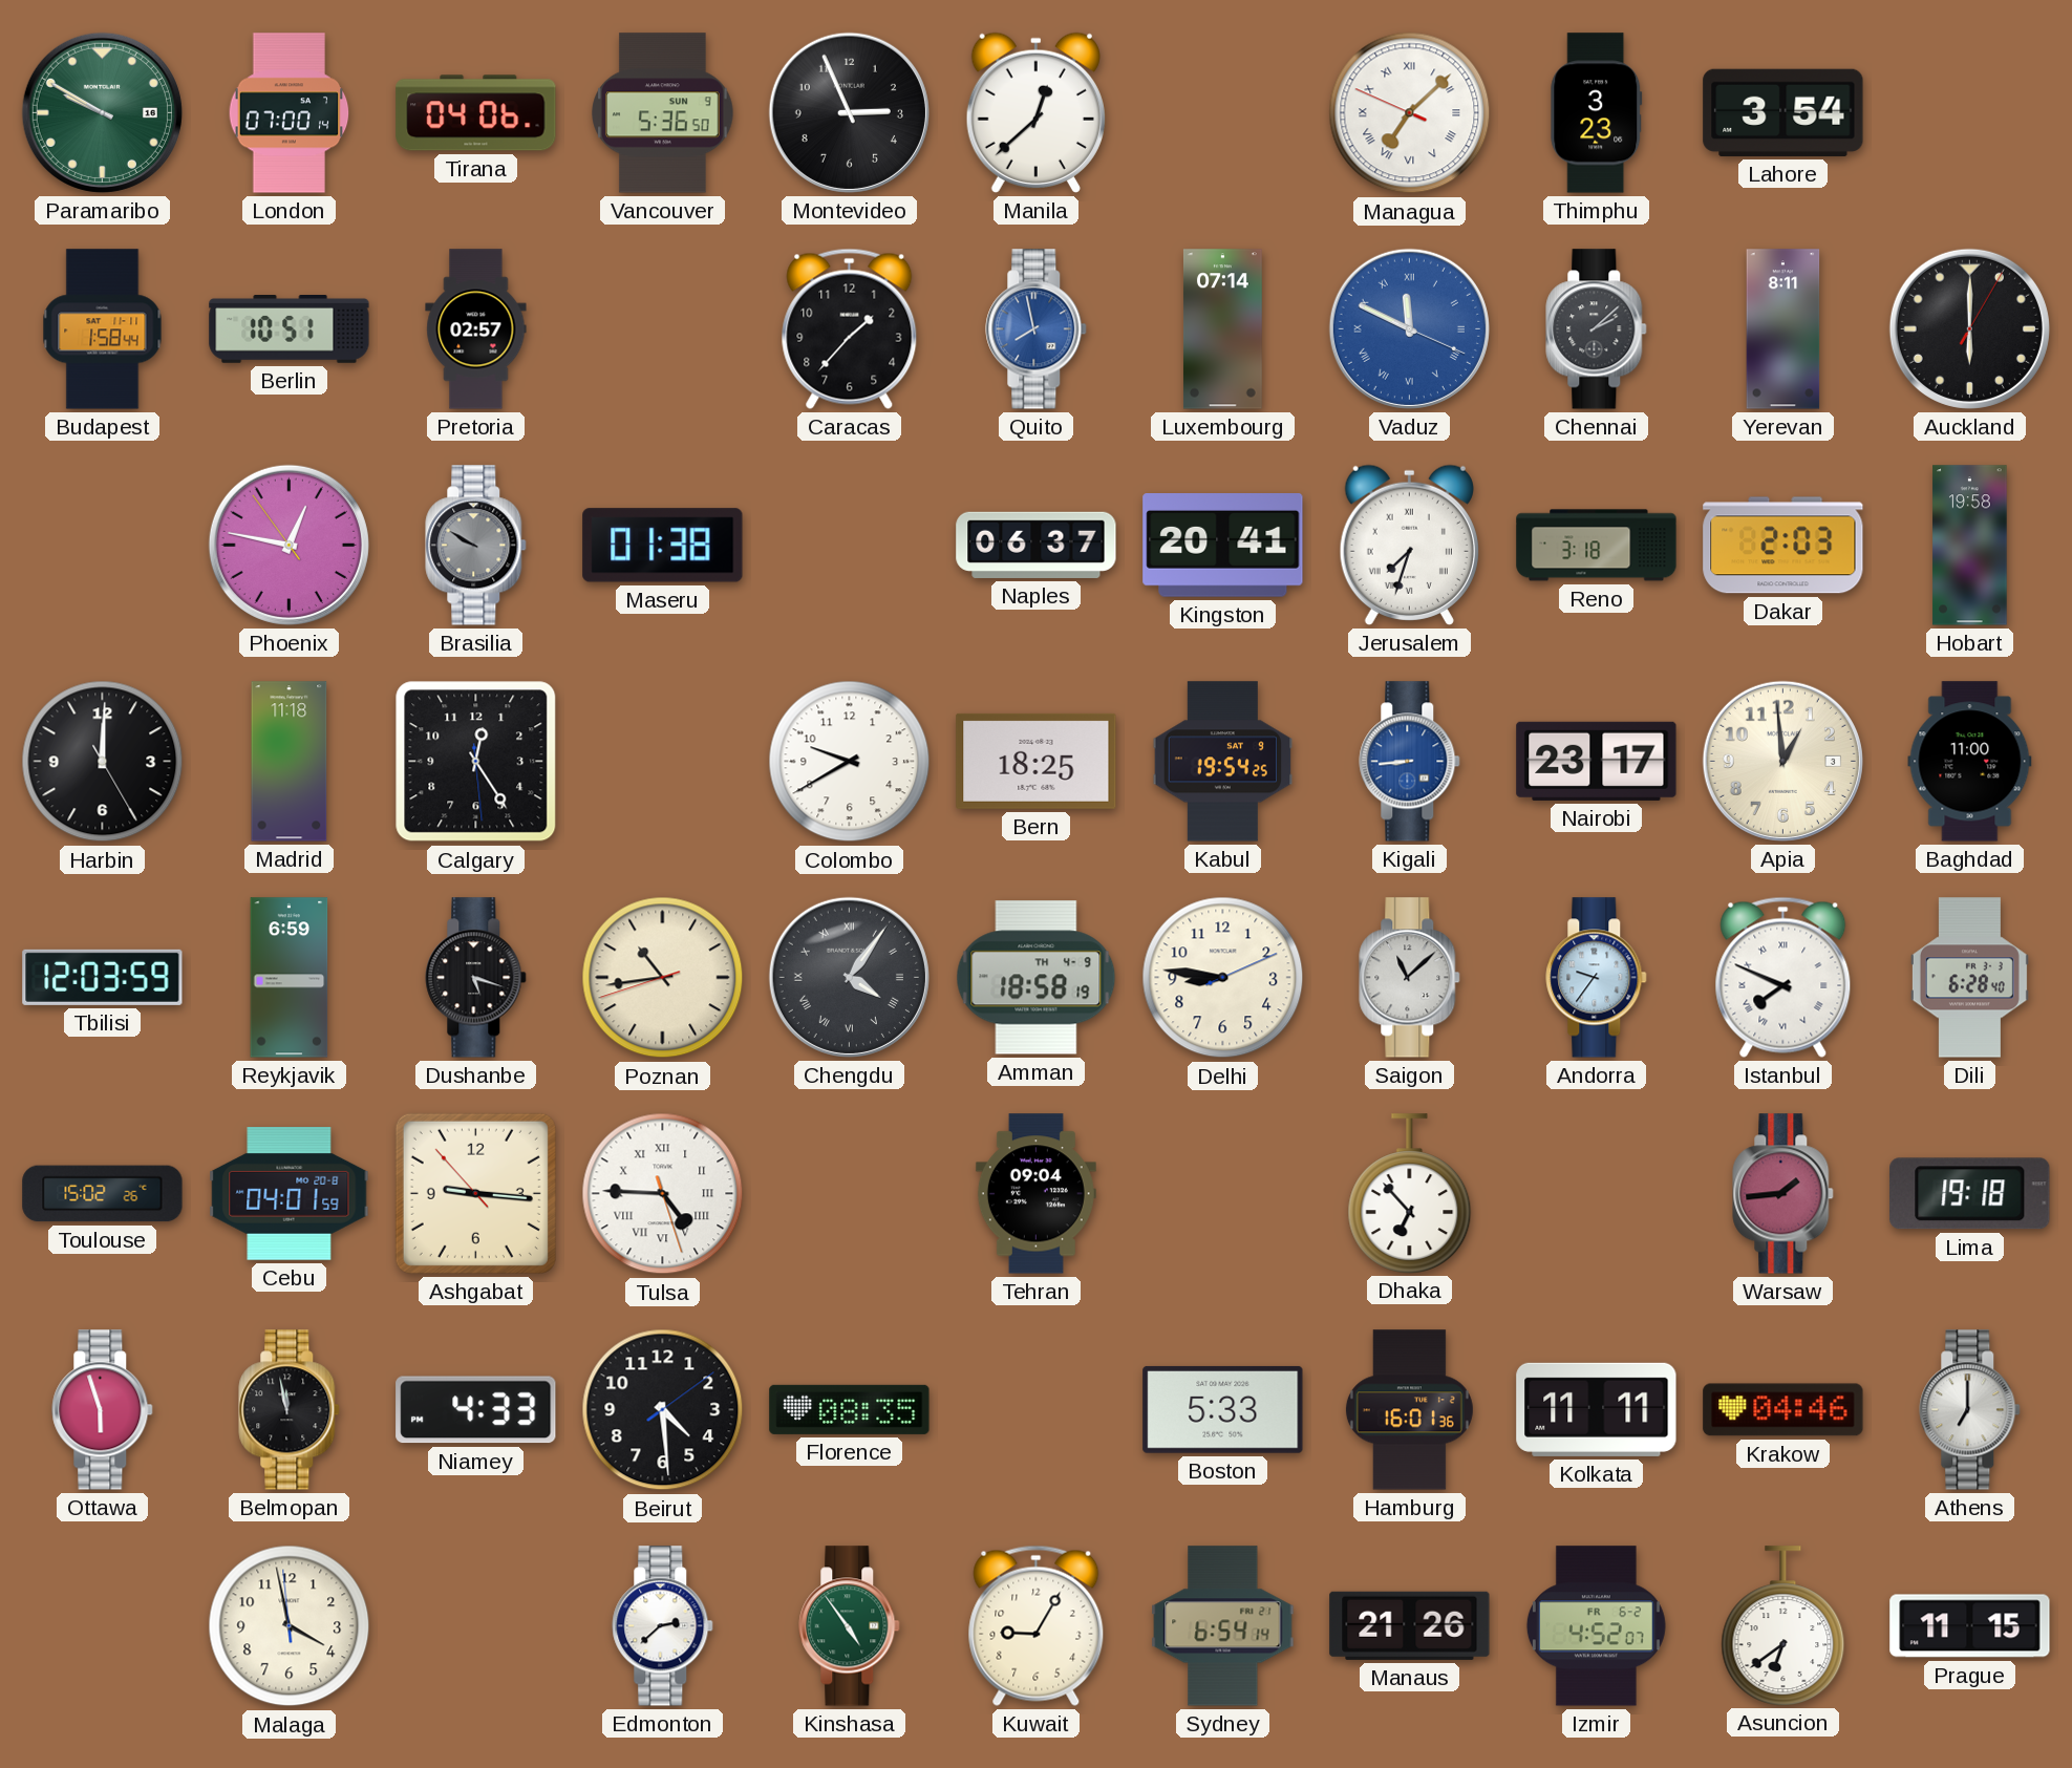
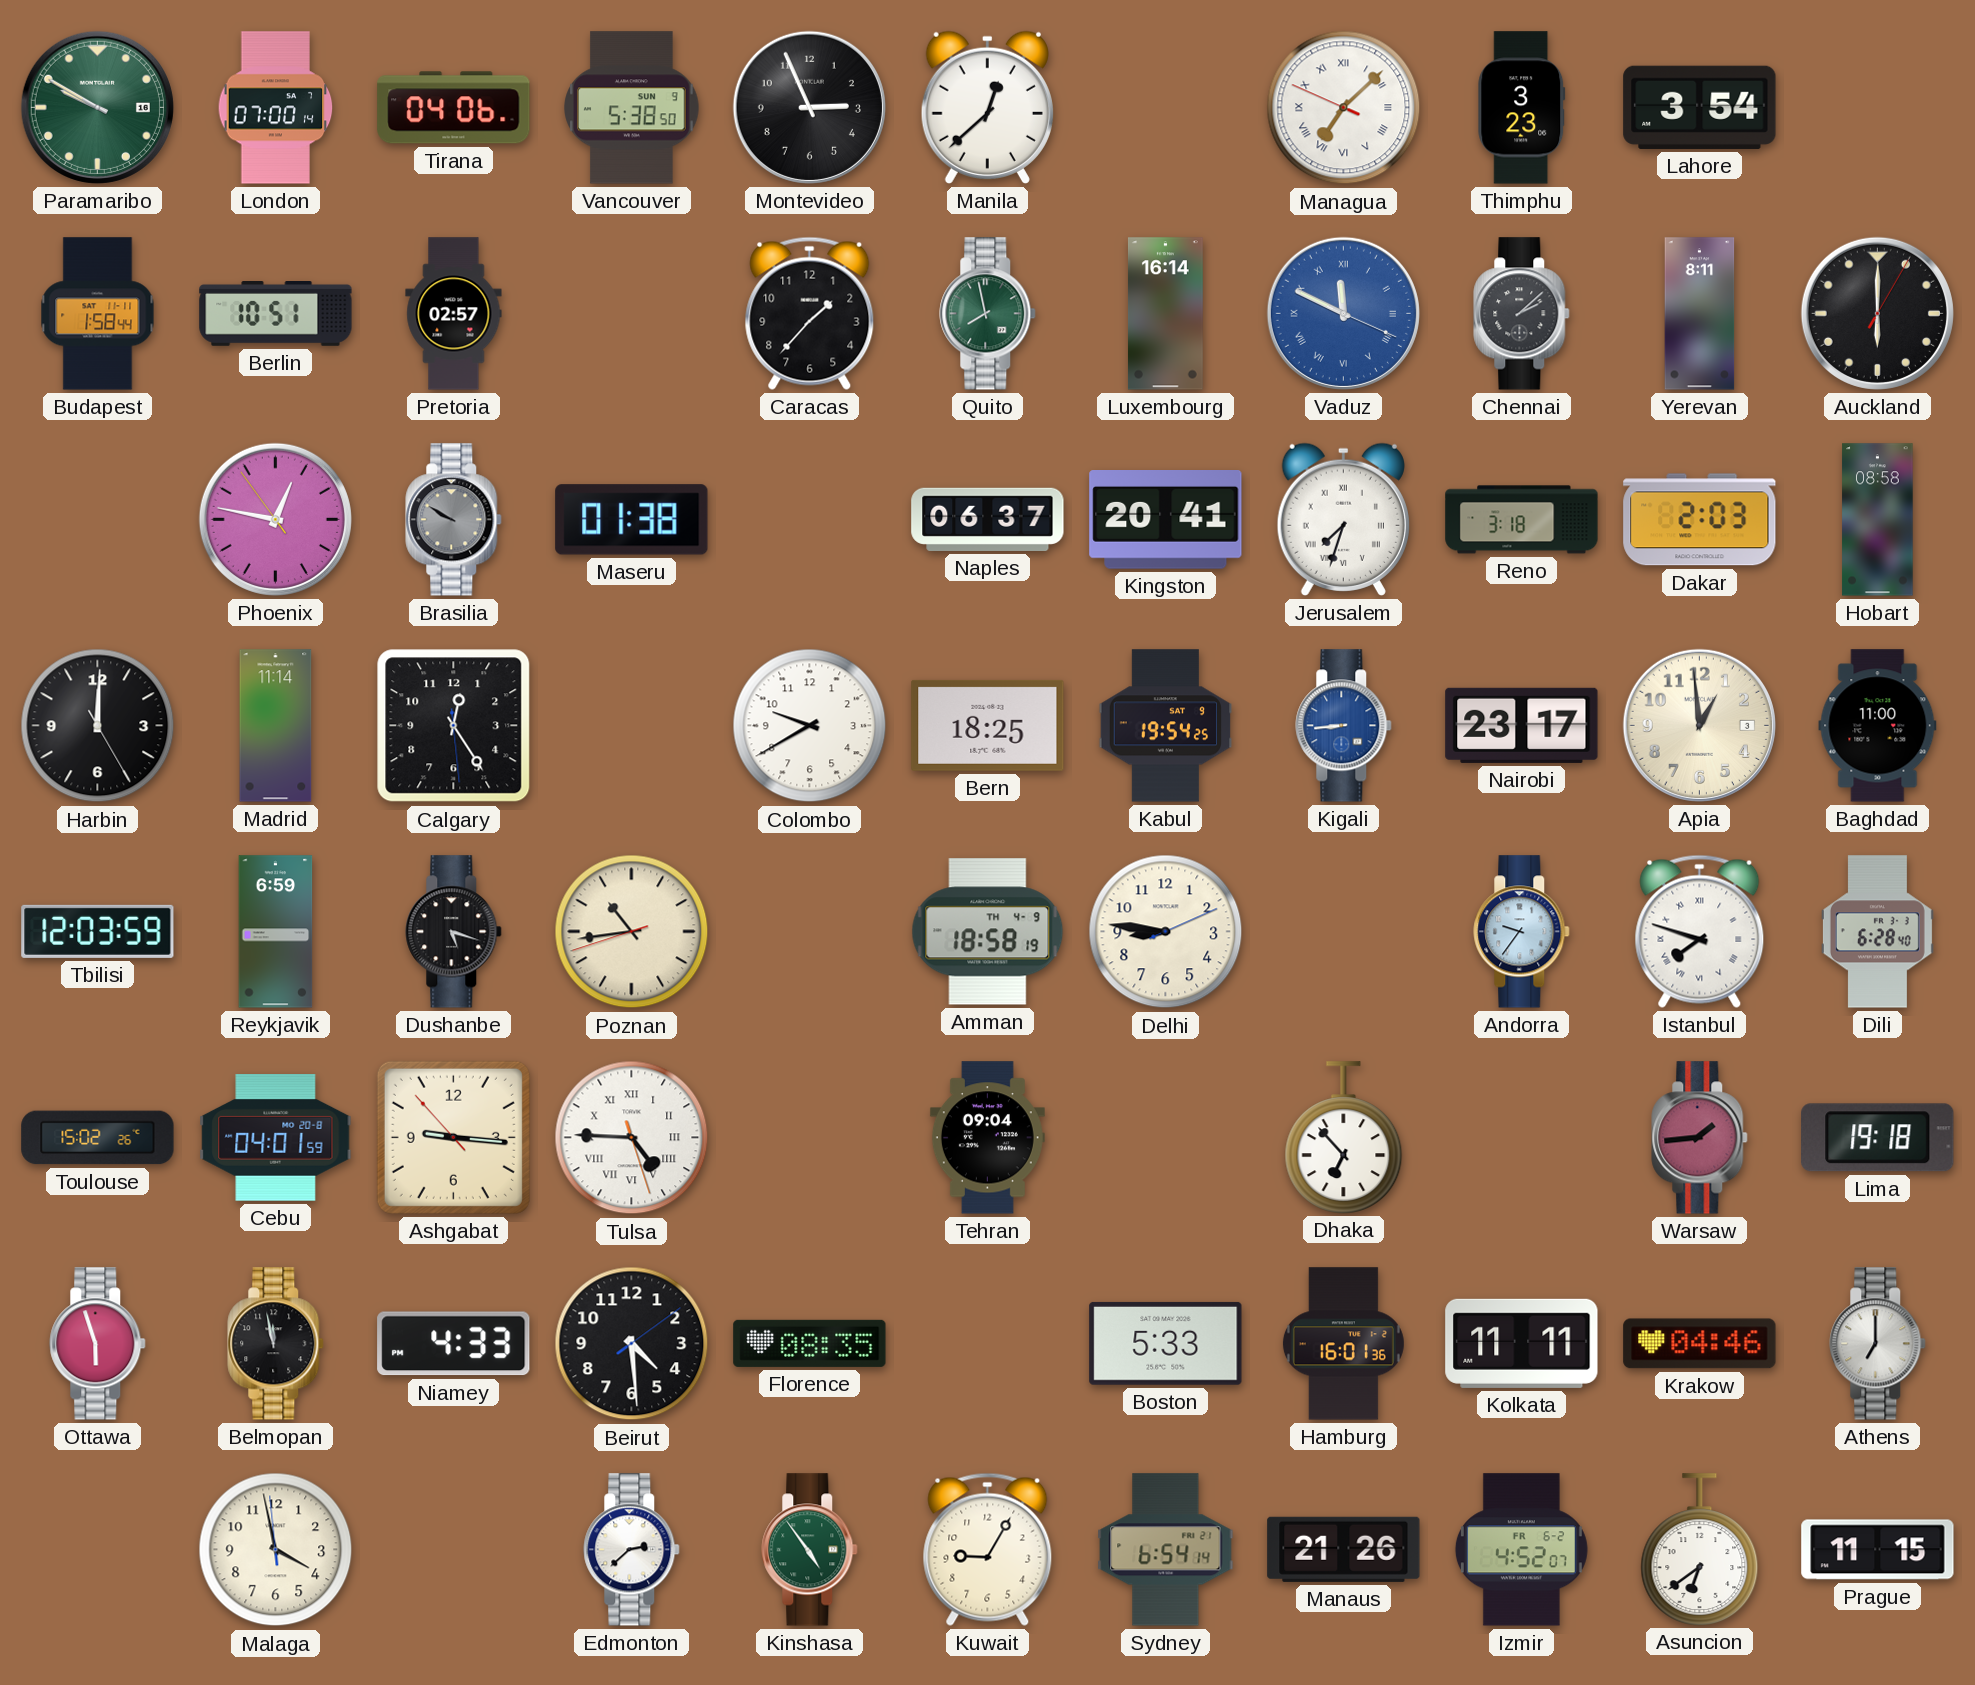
Vancouver: 5:36 -> 5:38
Quito dial: blue -> green
Luxembourg: 07:14 -> 16:14
Hobart: 19:58 -> 08:58
Madrid: 11:18 -> 11:14
Chengdu: 4:06 -> none
Saigon: 11:08 -> none
Istanbul: 7:49 -> 7:48
